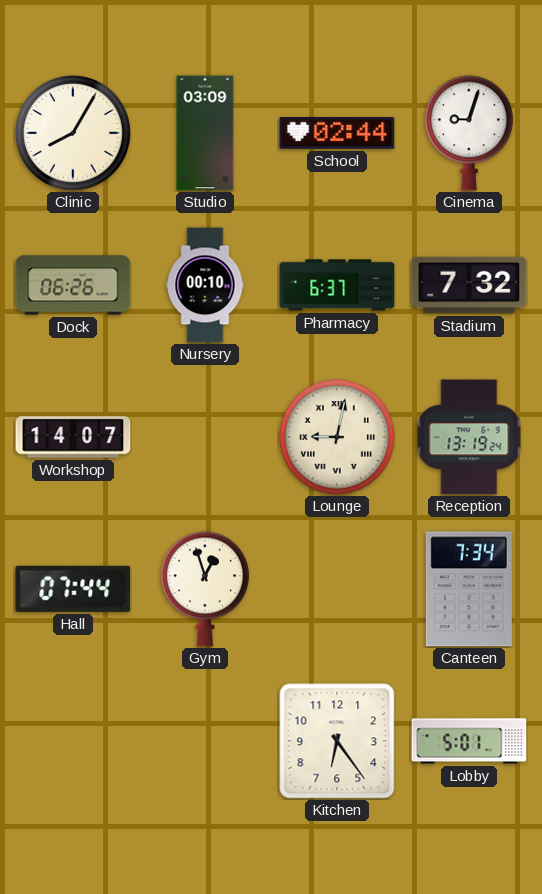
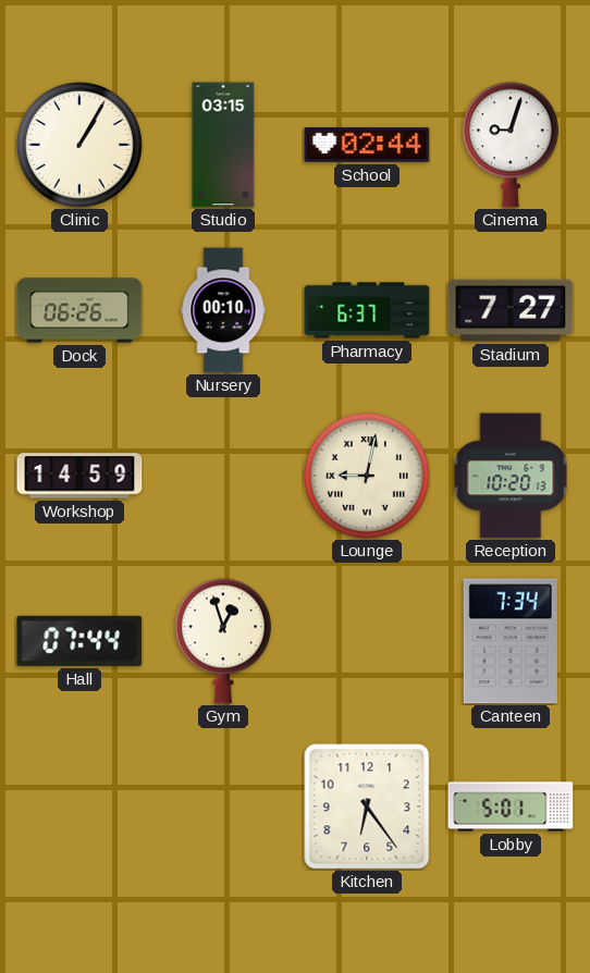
Clinic: 8:05 -> 1:05
Studio: 03:09 -> 03:15
Stadium: 7:32 -> 7:27
Workshop: 14:07 -> 14:59
Reception: 13:19 -> 10:20
